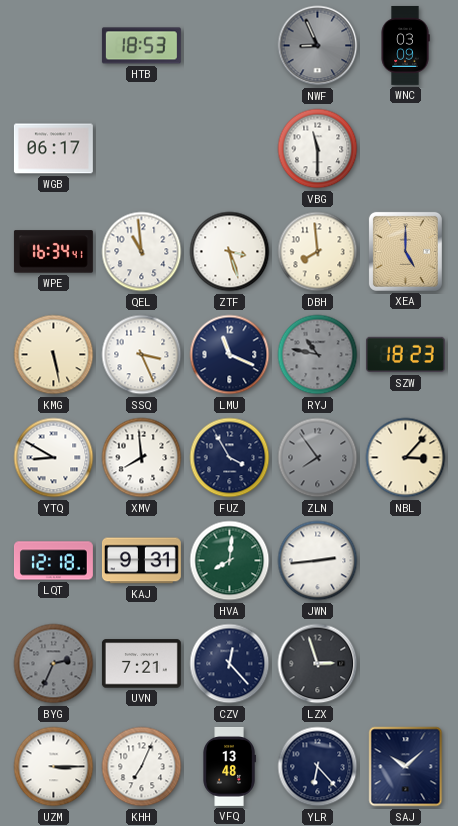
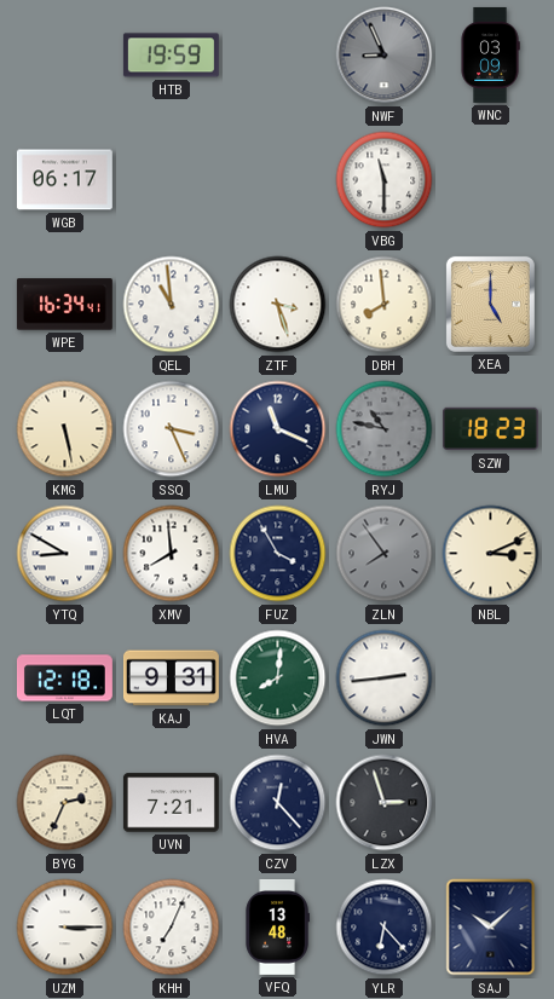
HTB: 18:53 -> 19:59
NBL: 3:07 -> 3:11
BYG dial: grey -> cream
